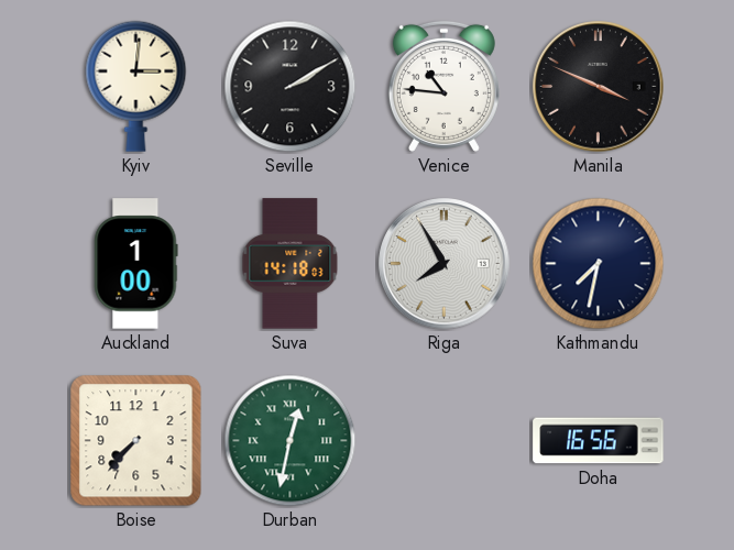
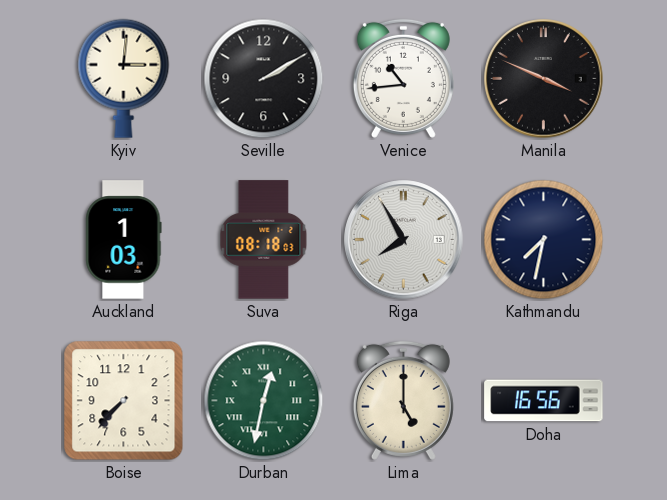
Venice: 10:46 -> 10:44
Auckland: 1:00 -> 1:03
Suva: 14:18 -> 08:18
Lima: none -> 5:00
